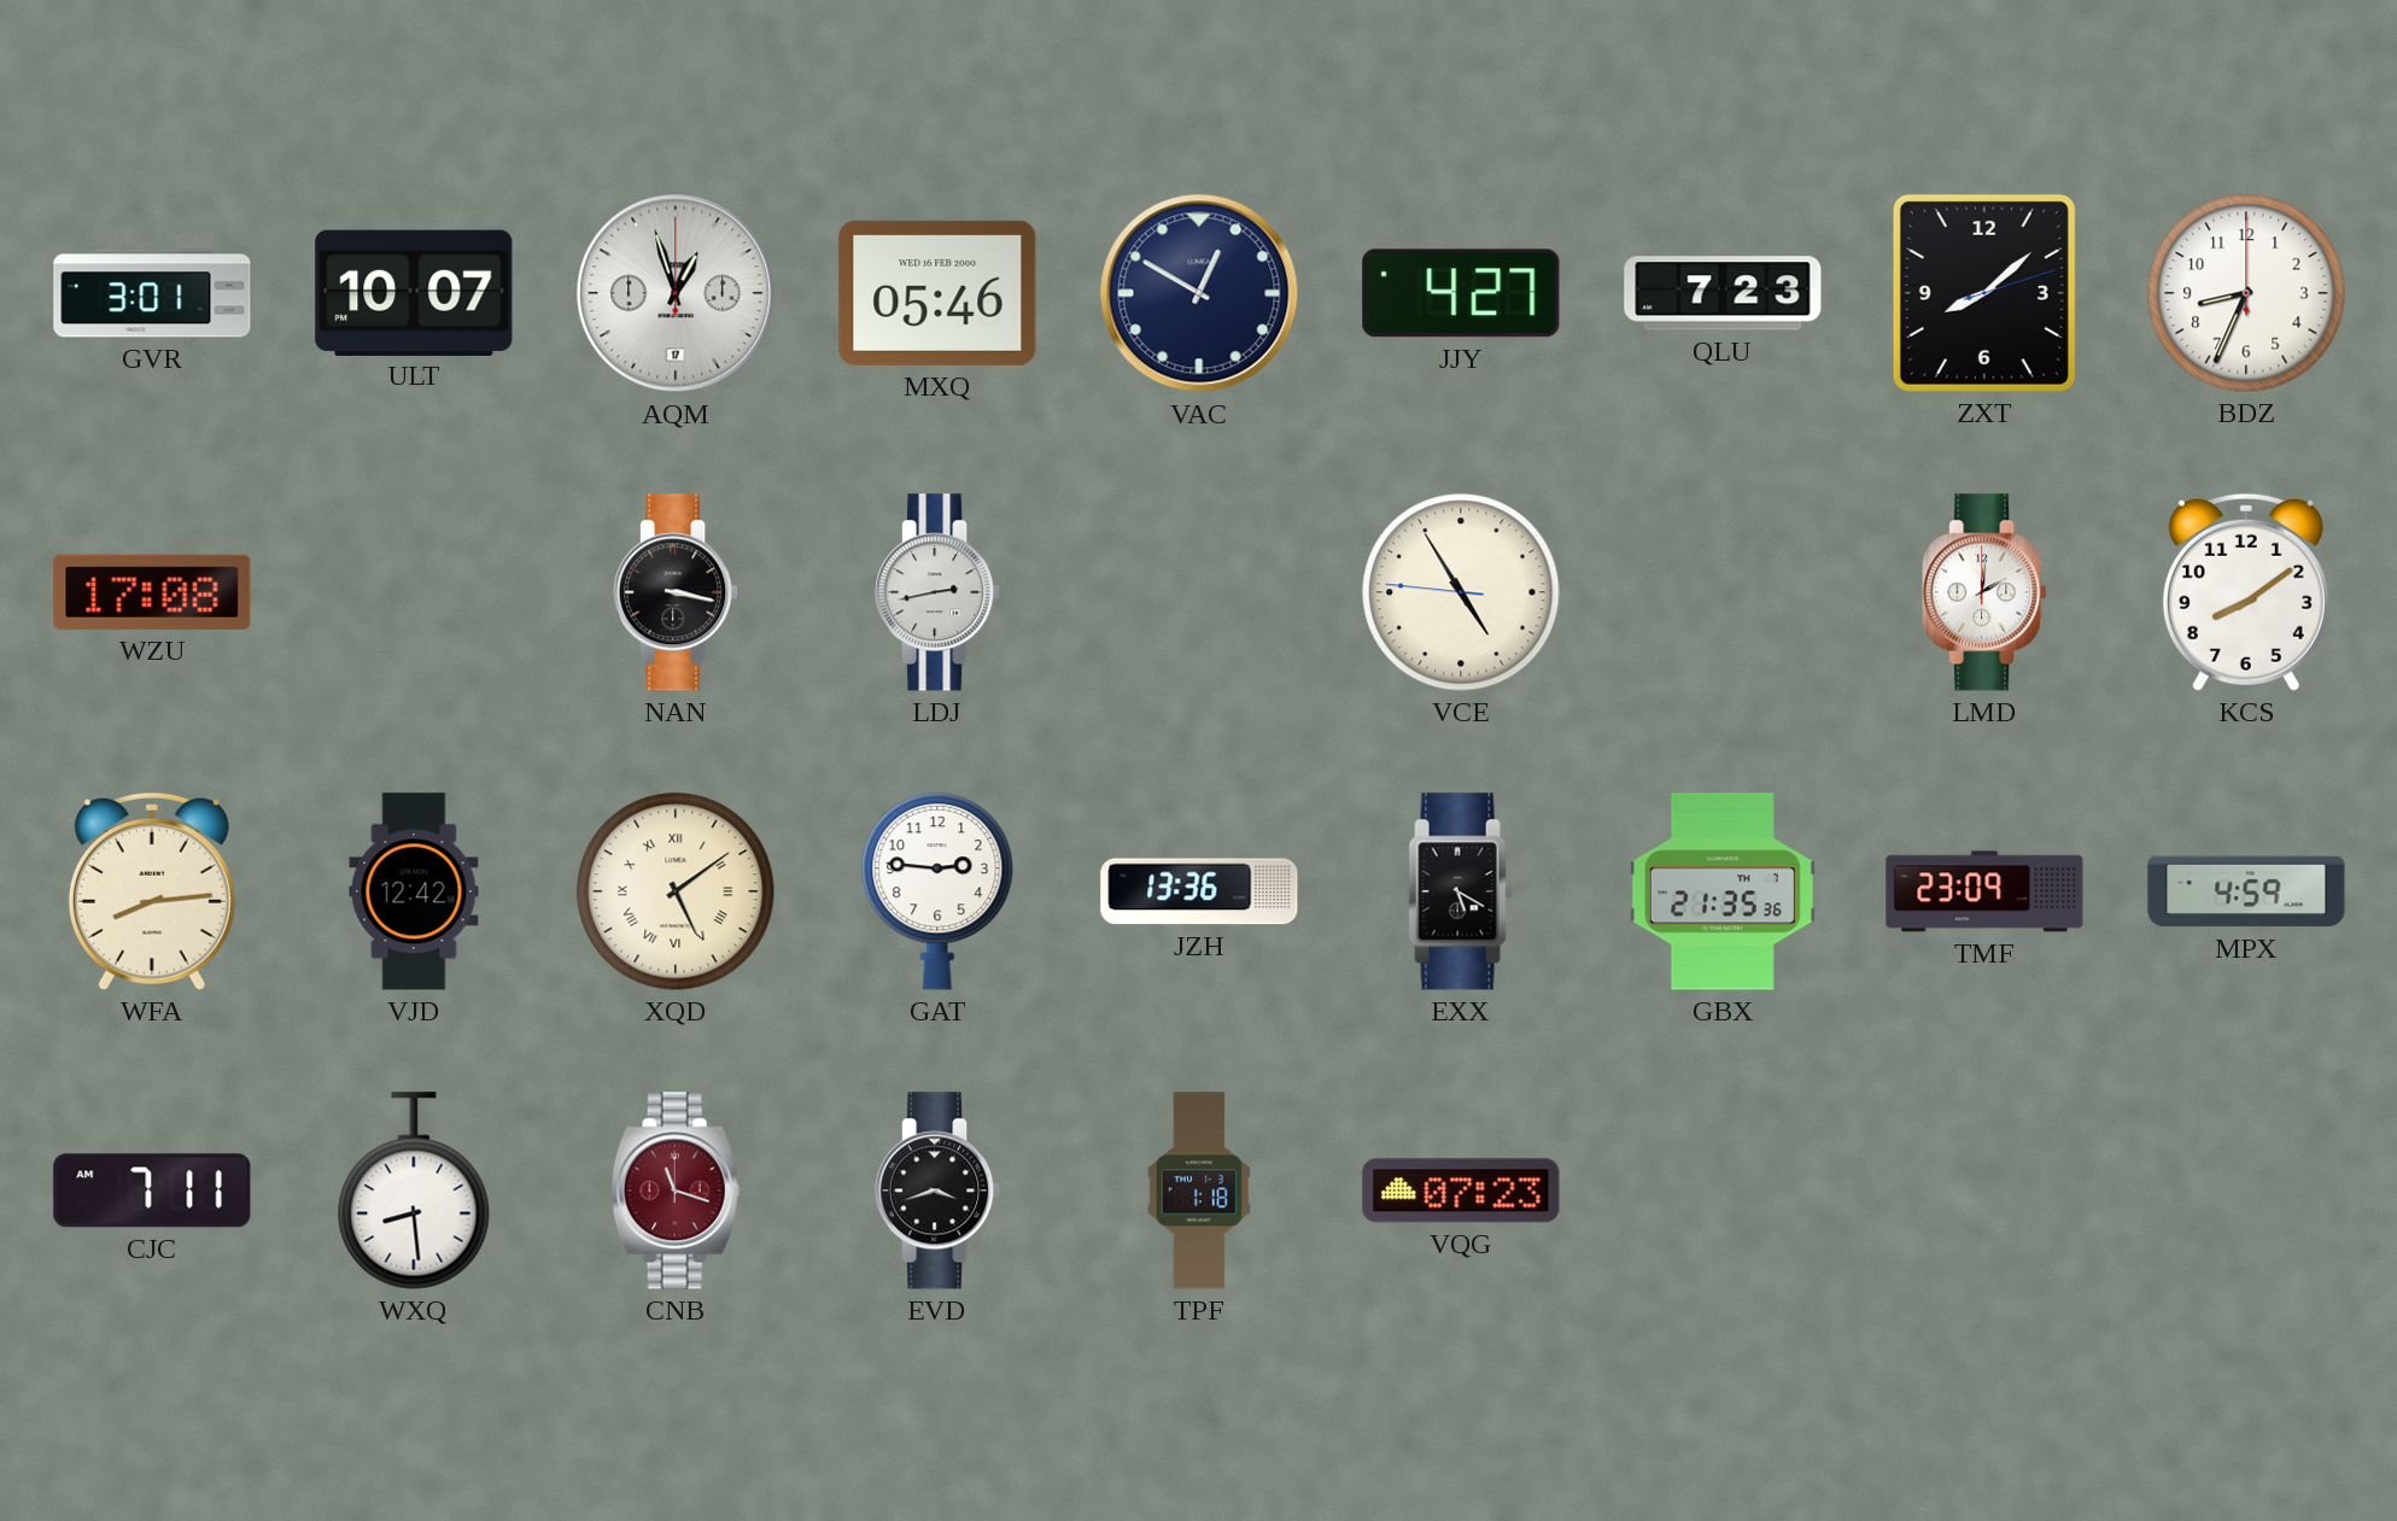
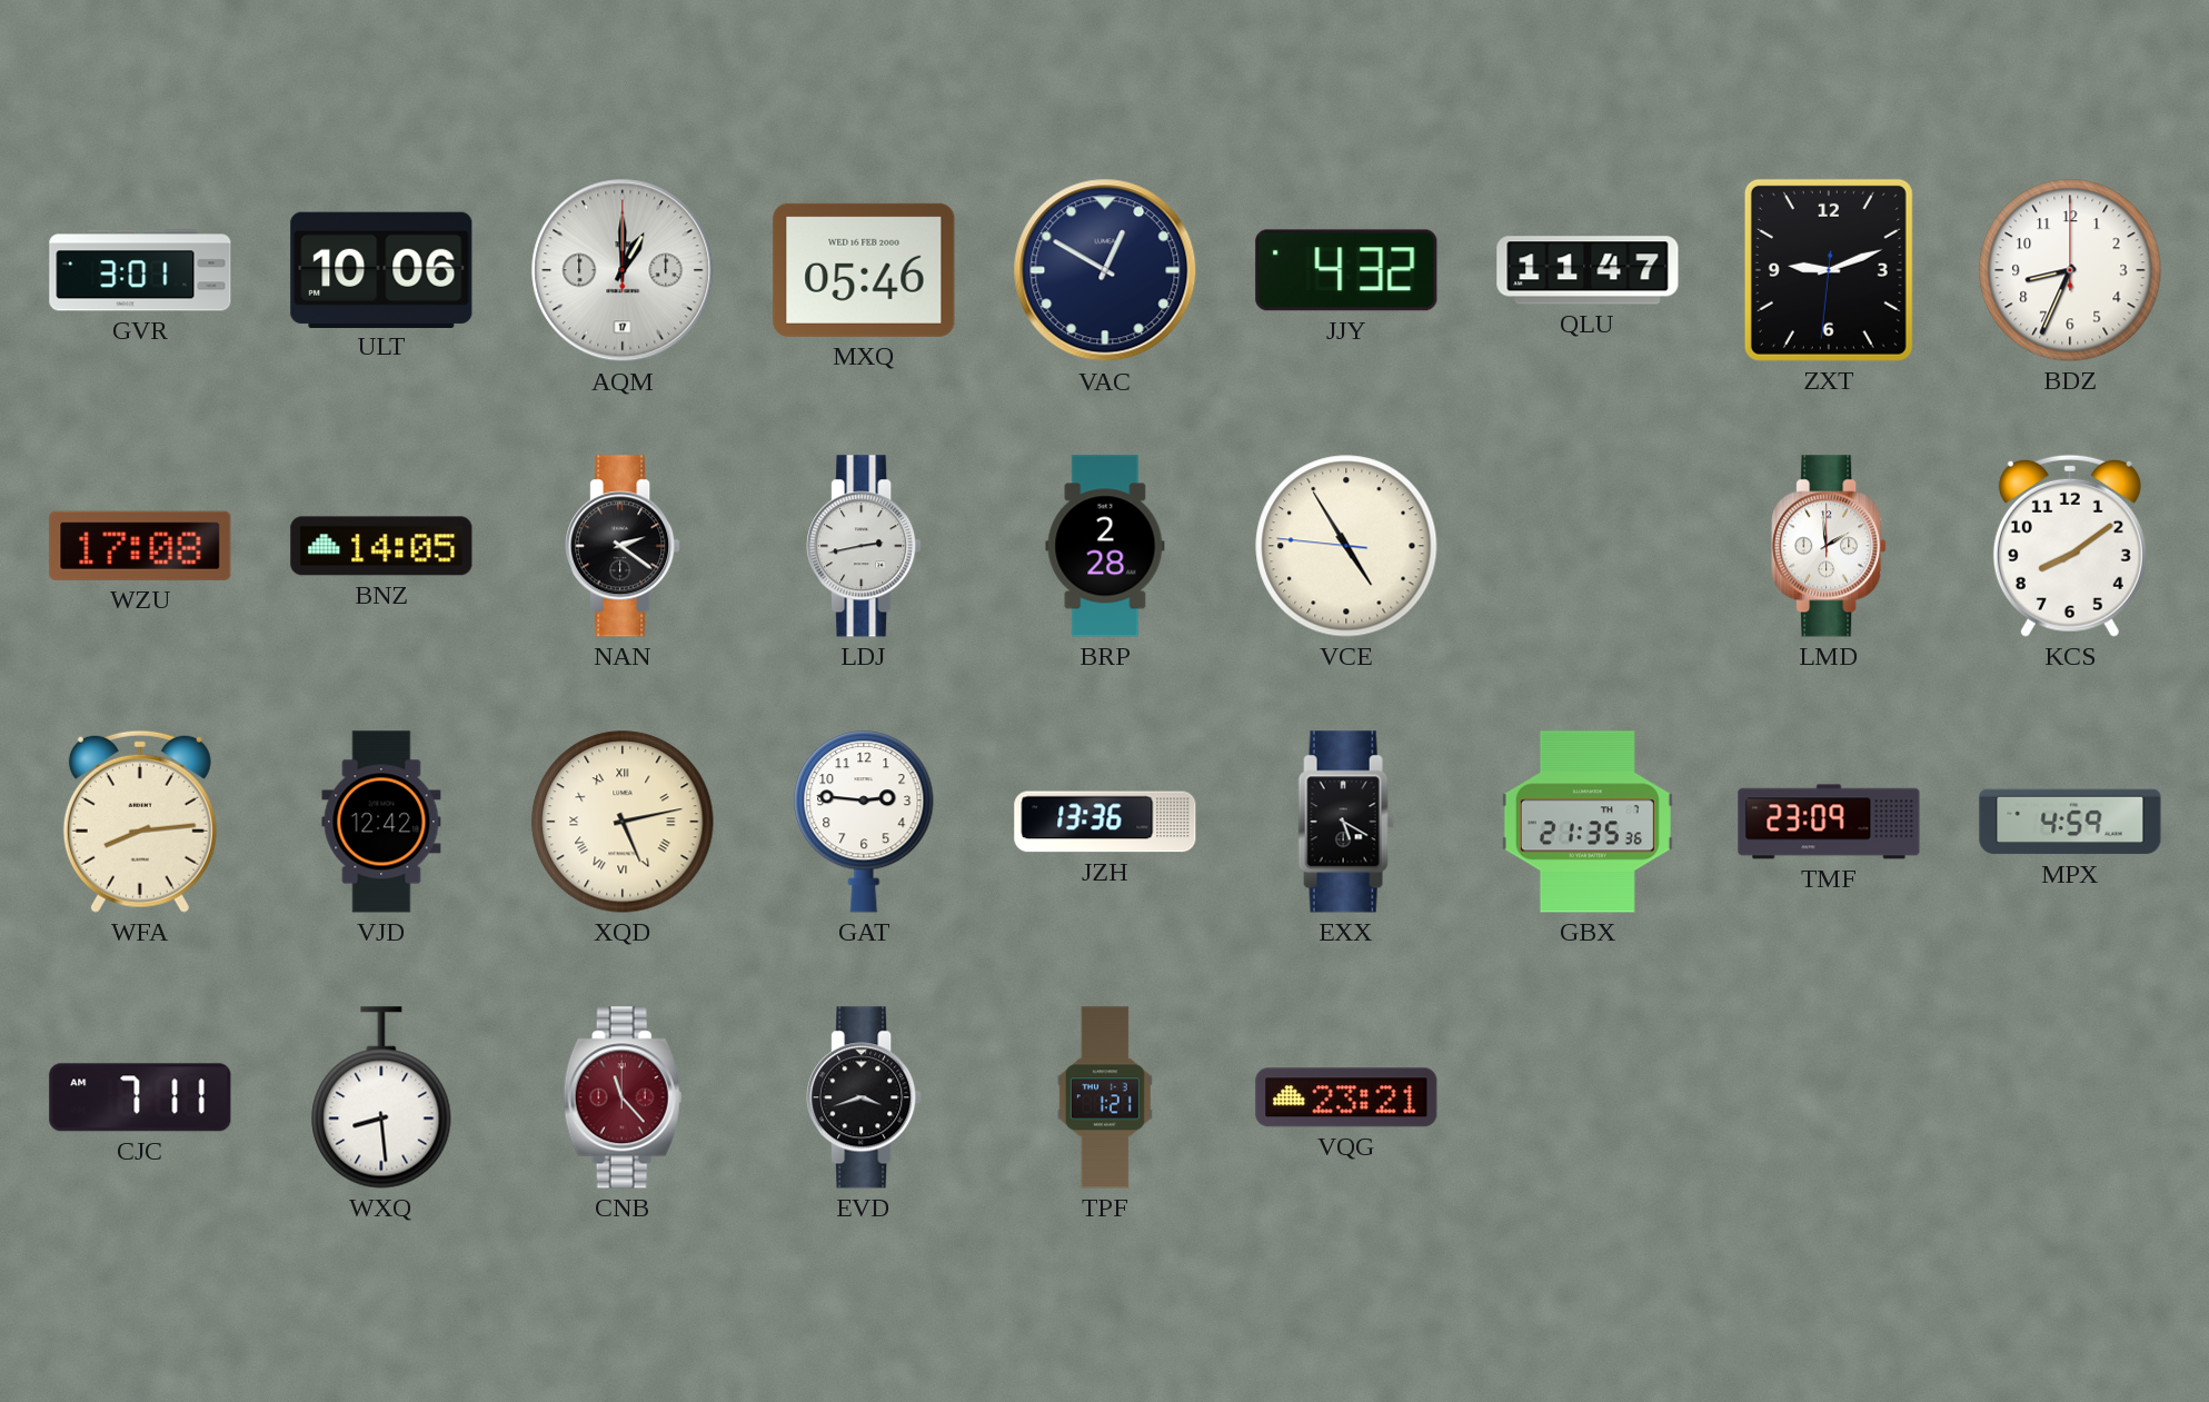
ULT: 10:07 -> 10:06
AQM: 12:57 -> 1:00
JJY: 4:27 -> 4:32
QLU: 7:23 -> 11:47
ZXT: 8:08 -> 9:11
BNZ: none -> 14:05
NAN: 3:17 -> 2:21
BRP: none -> 2:28
LMD: 2:01 -> 1:59
XQD: 5:09 -> 5:13
CNB: 11:18 -> 11:23
TPF: 1:18 -> 1:21
VQG: 07:23 -> 23:21
